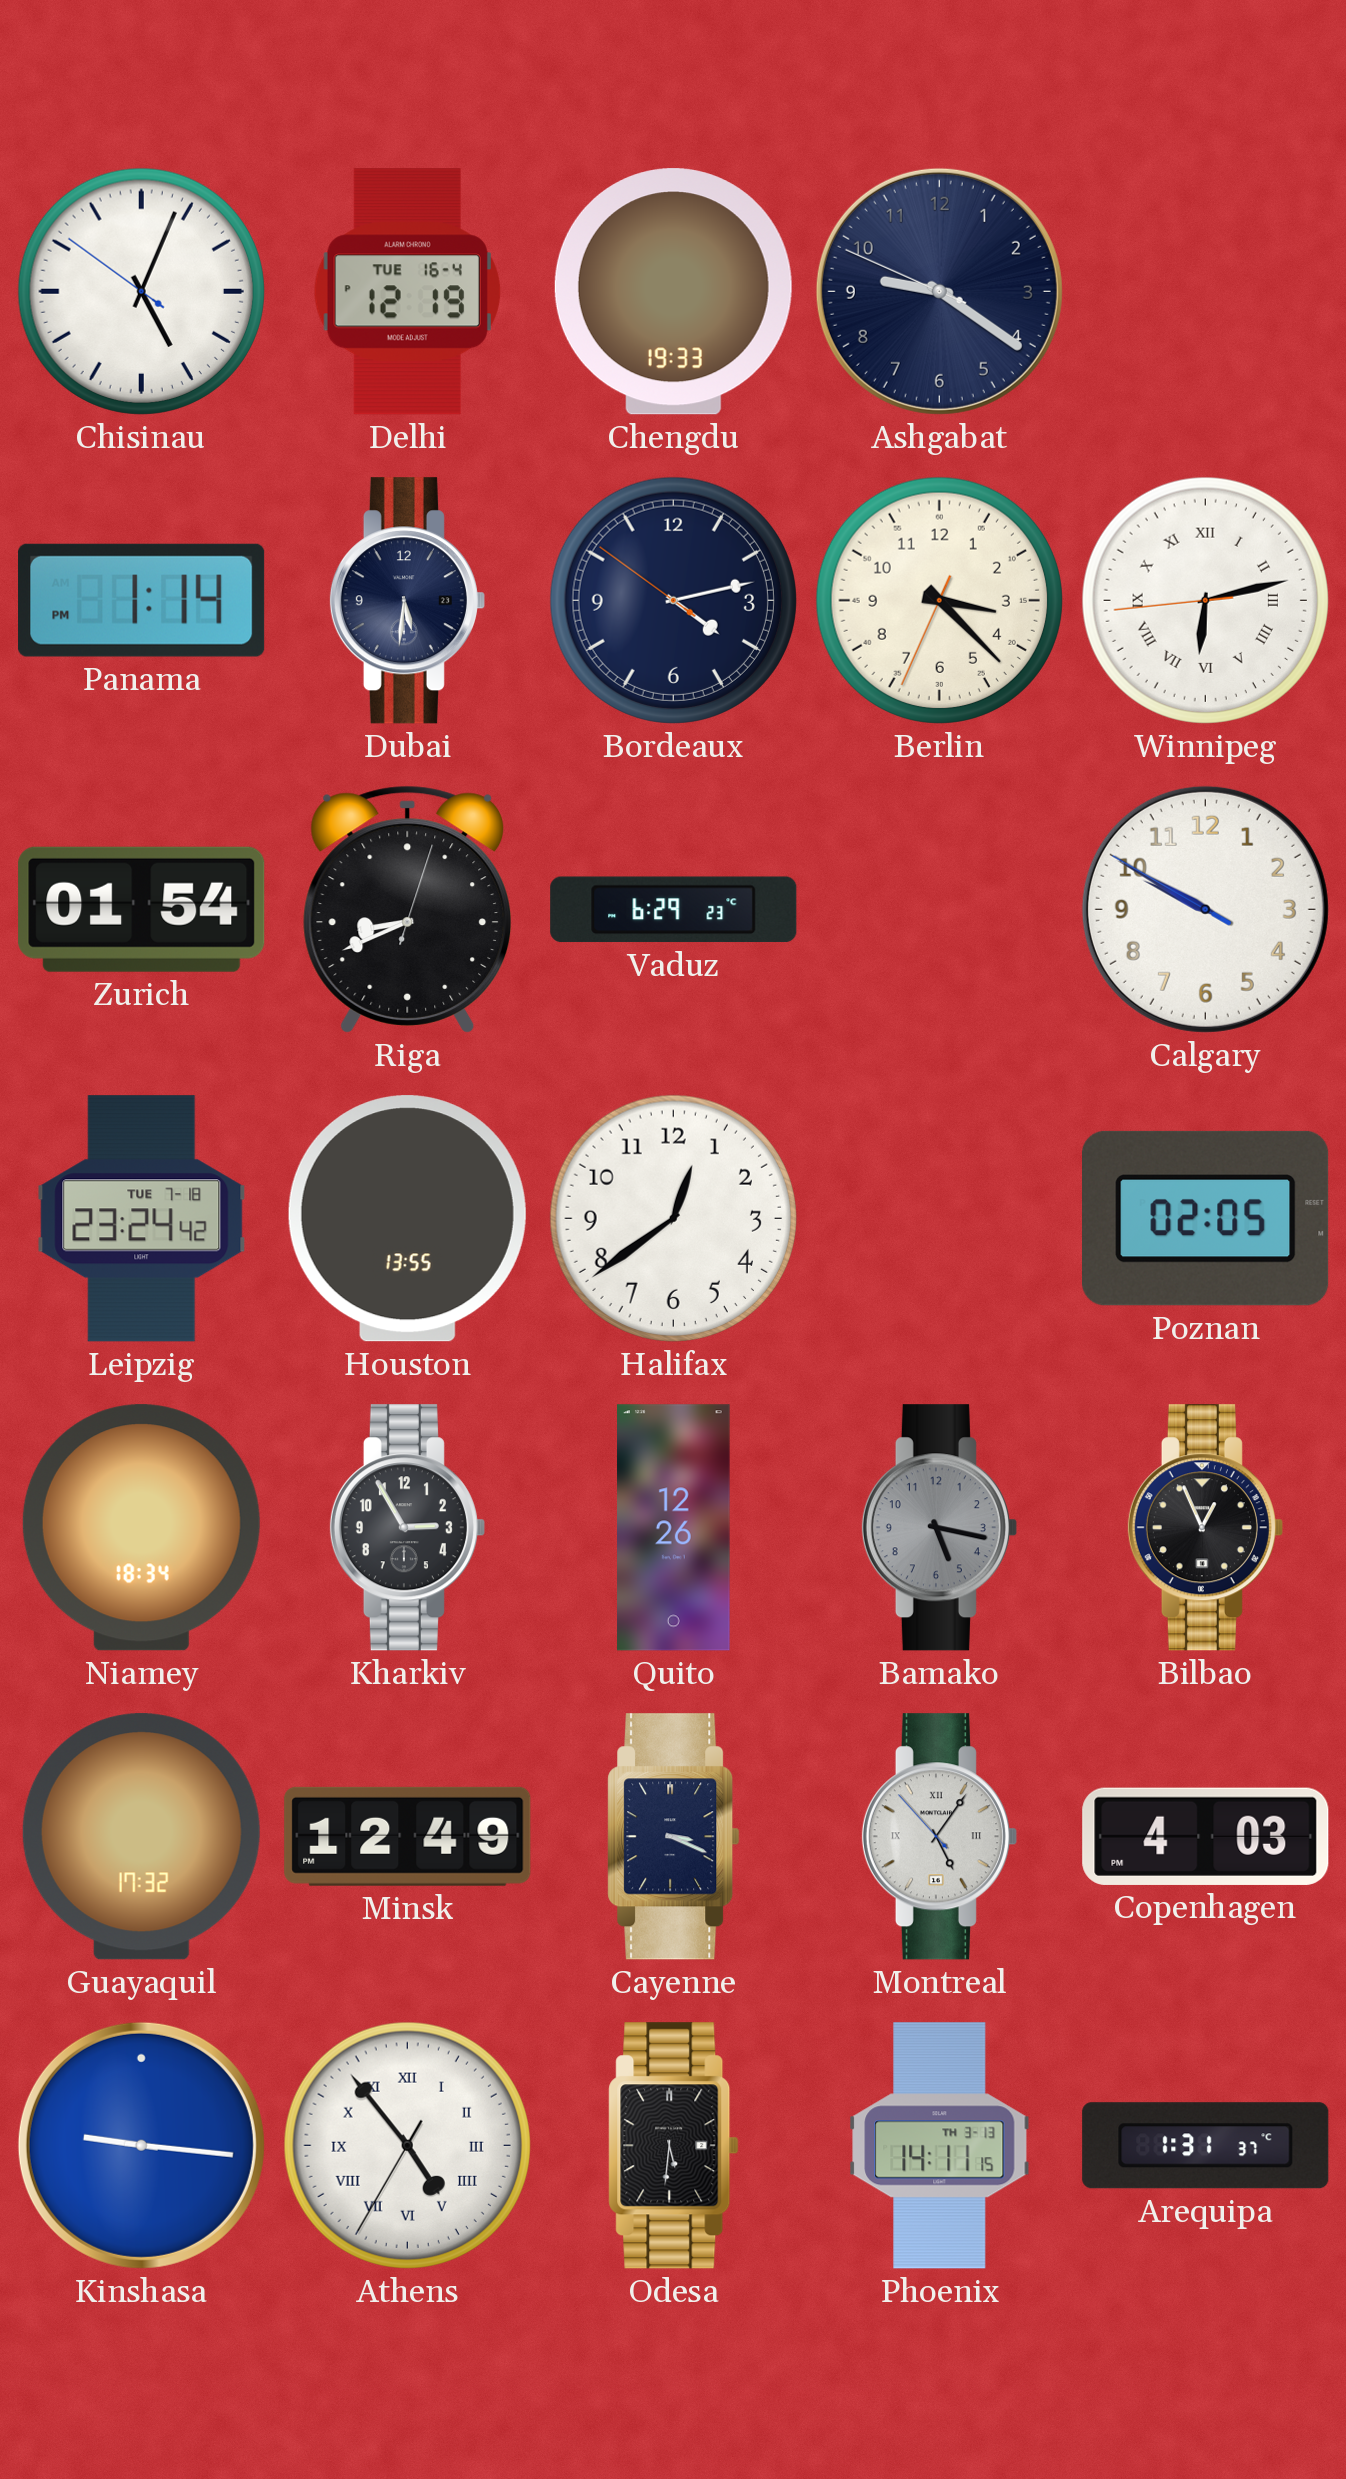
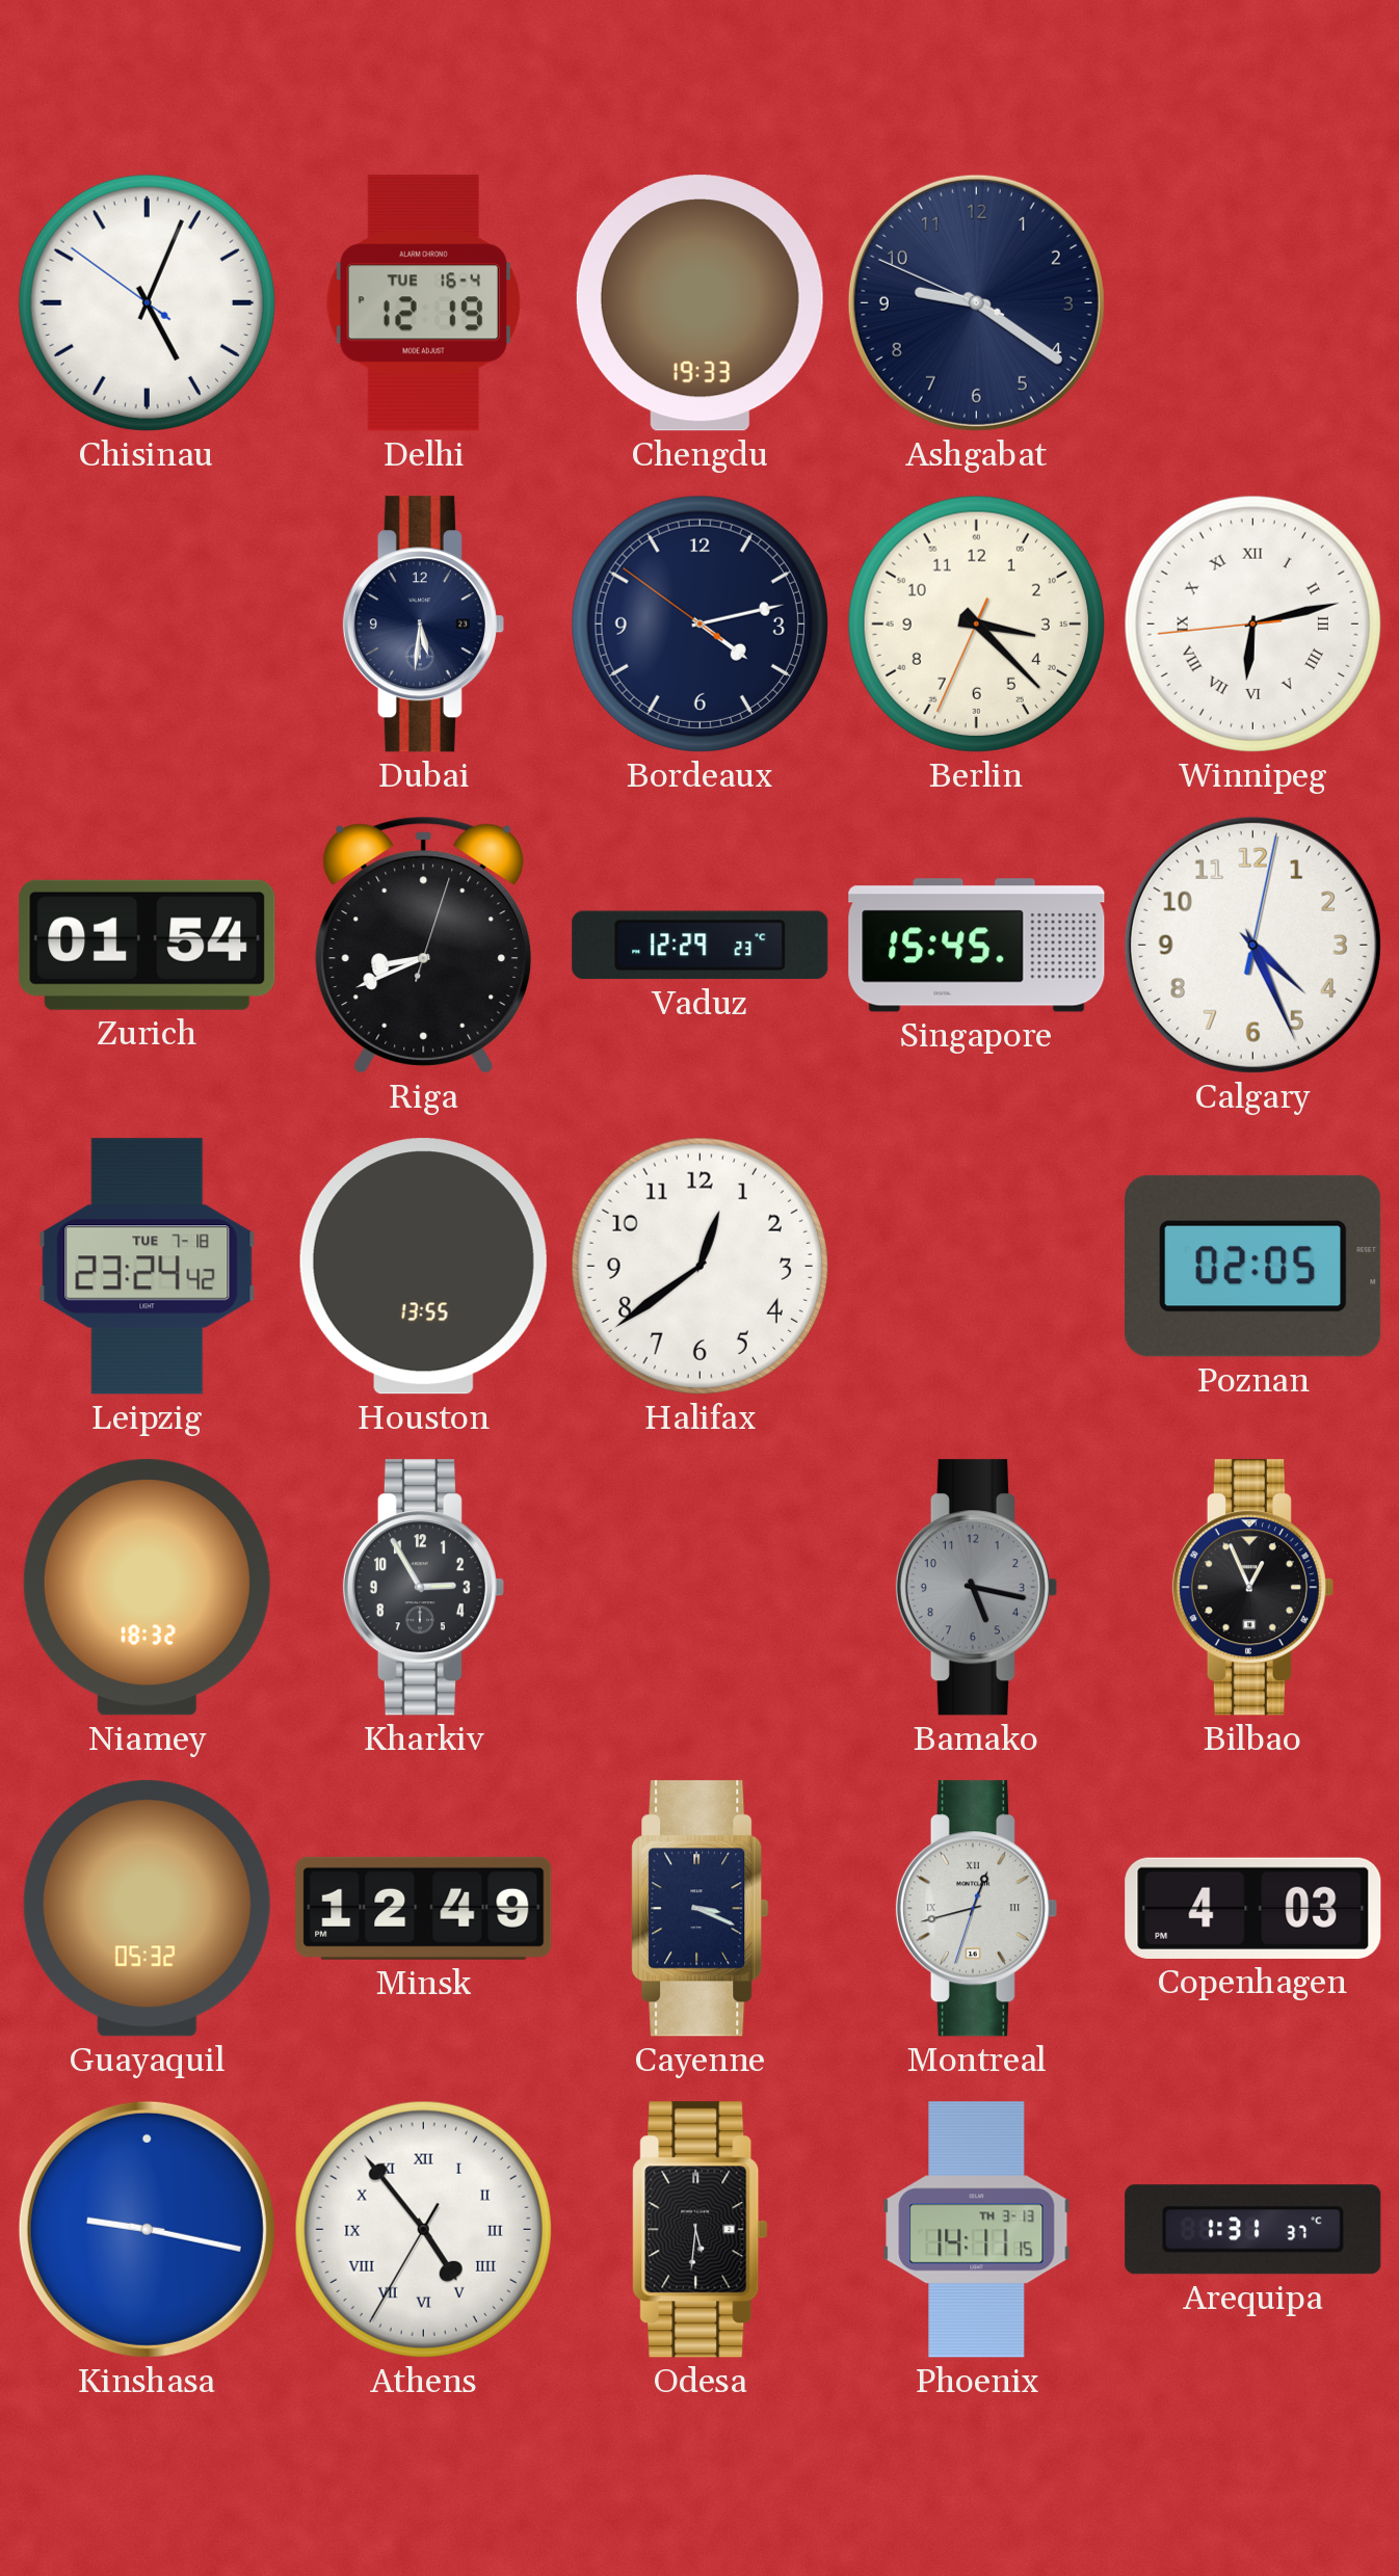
Panama: 1:14 -> none
Vaduz: 6:29 -> 12:29
Singapore: none -> 15:45
Calgary: 9:49 -> 4:26
Niamey: 18:34 -> 18:32
Quito: 12:26 -> none
Guayaquil: 17:32 -> 05:32
Montreal: 5:05 -> 12:42
Kinshasa: 9:16 -> 9:17
